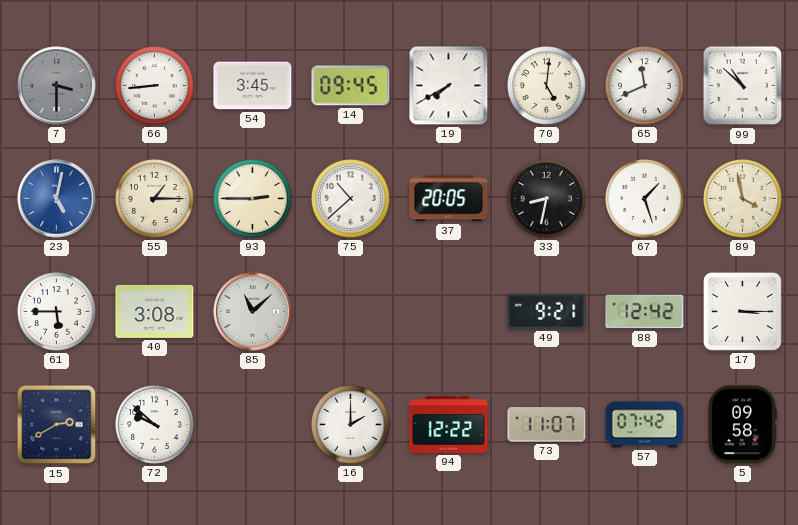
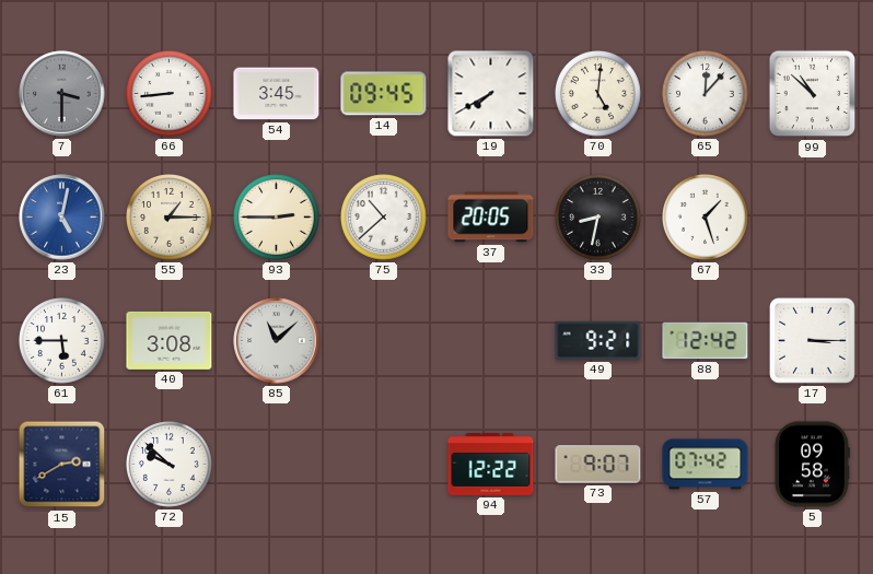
65: 11:41 -> 12:07
89: 3:58 -> none
16: 2:00 -> none
73: 11:07 -> 9:07
